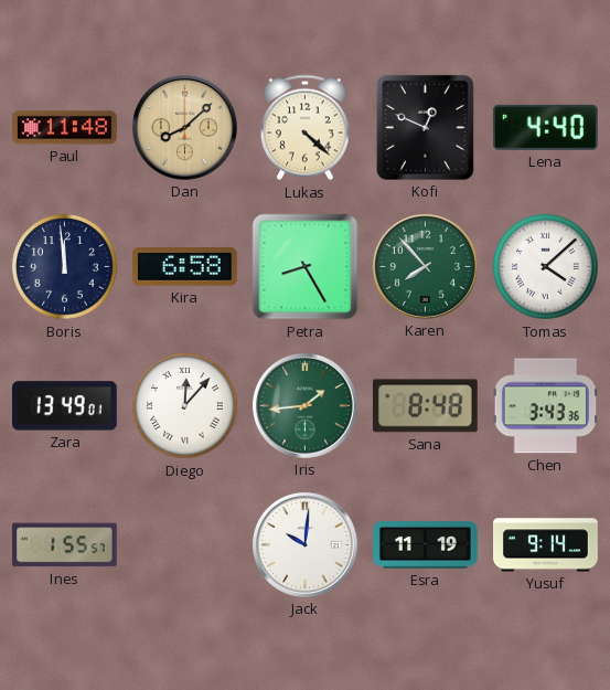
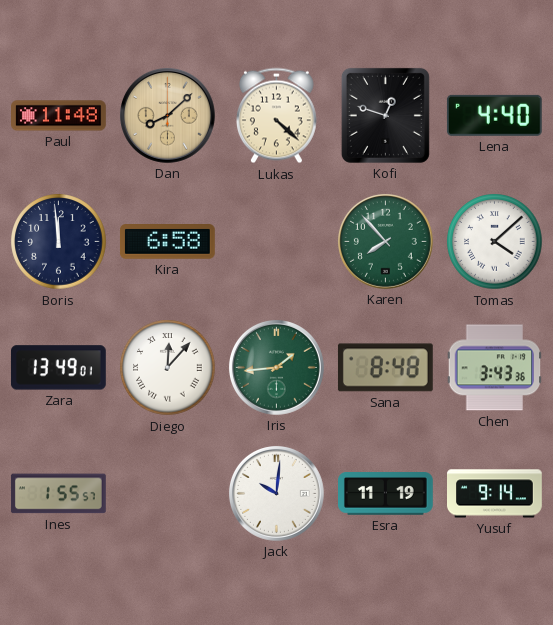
Kofi: 12:49 -> 12:48
Petra: 8:25 -> none
